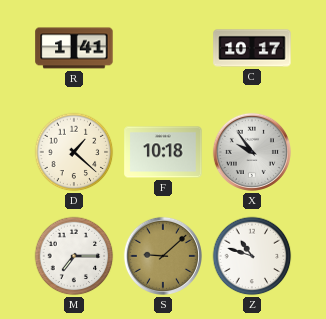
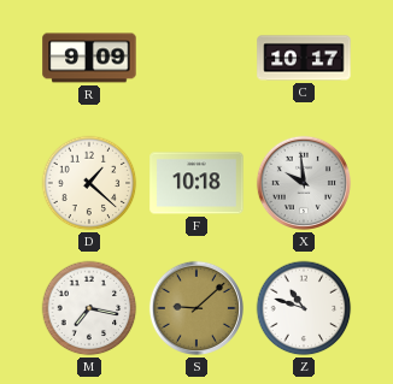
R: 1:41 -> 9:09
X: 9:54 -> 9:59
M: 7:15 -> 7:17
